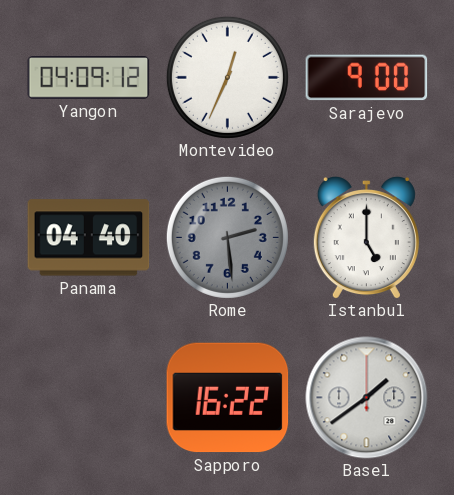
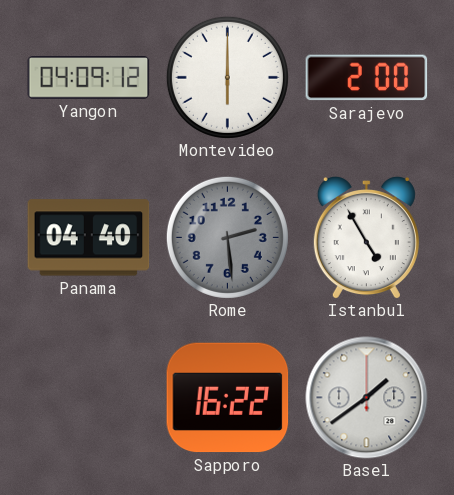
Montevideo: 12:34 -> 6:00
Sarajevo: 9:00 -> 2:00
Istanbul: 5:00 -> 4:55
